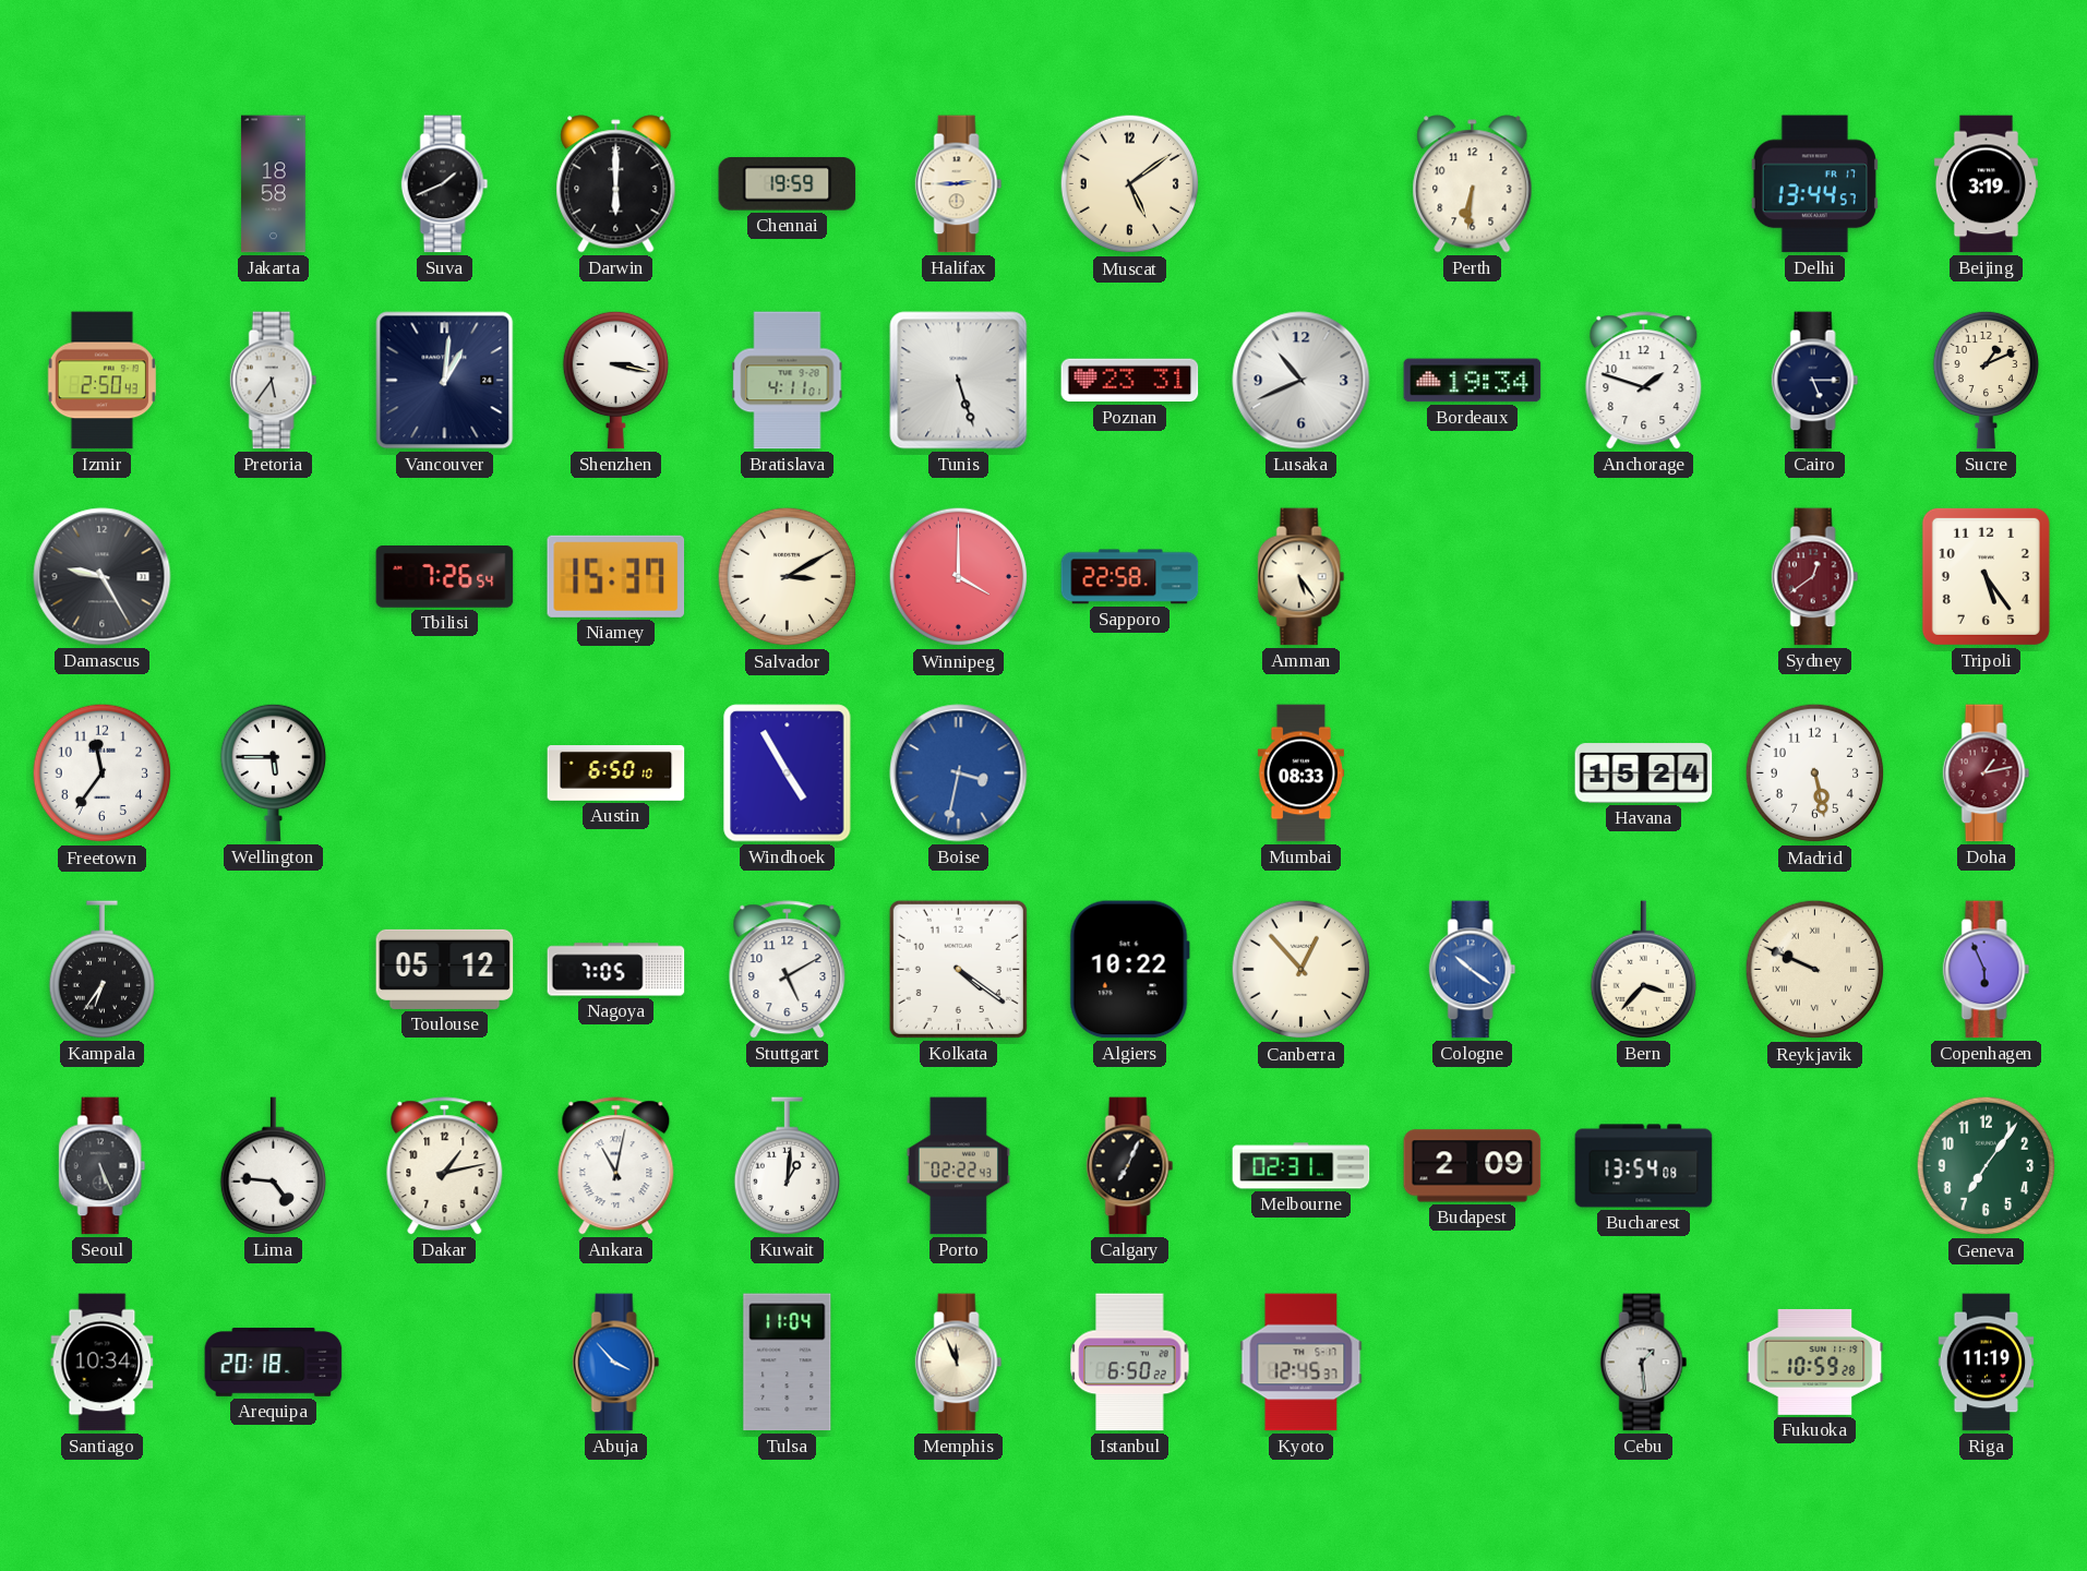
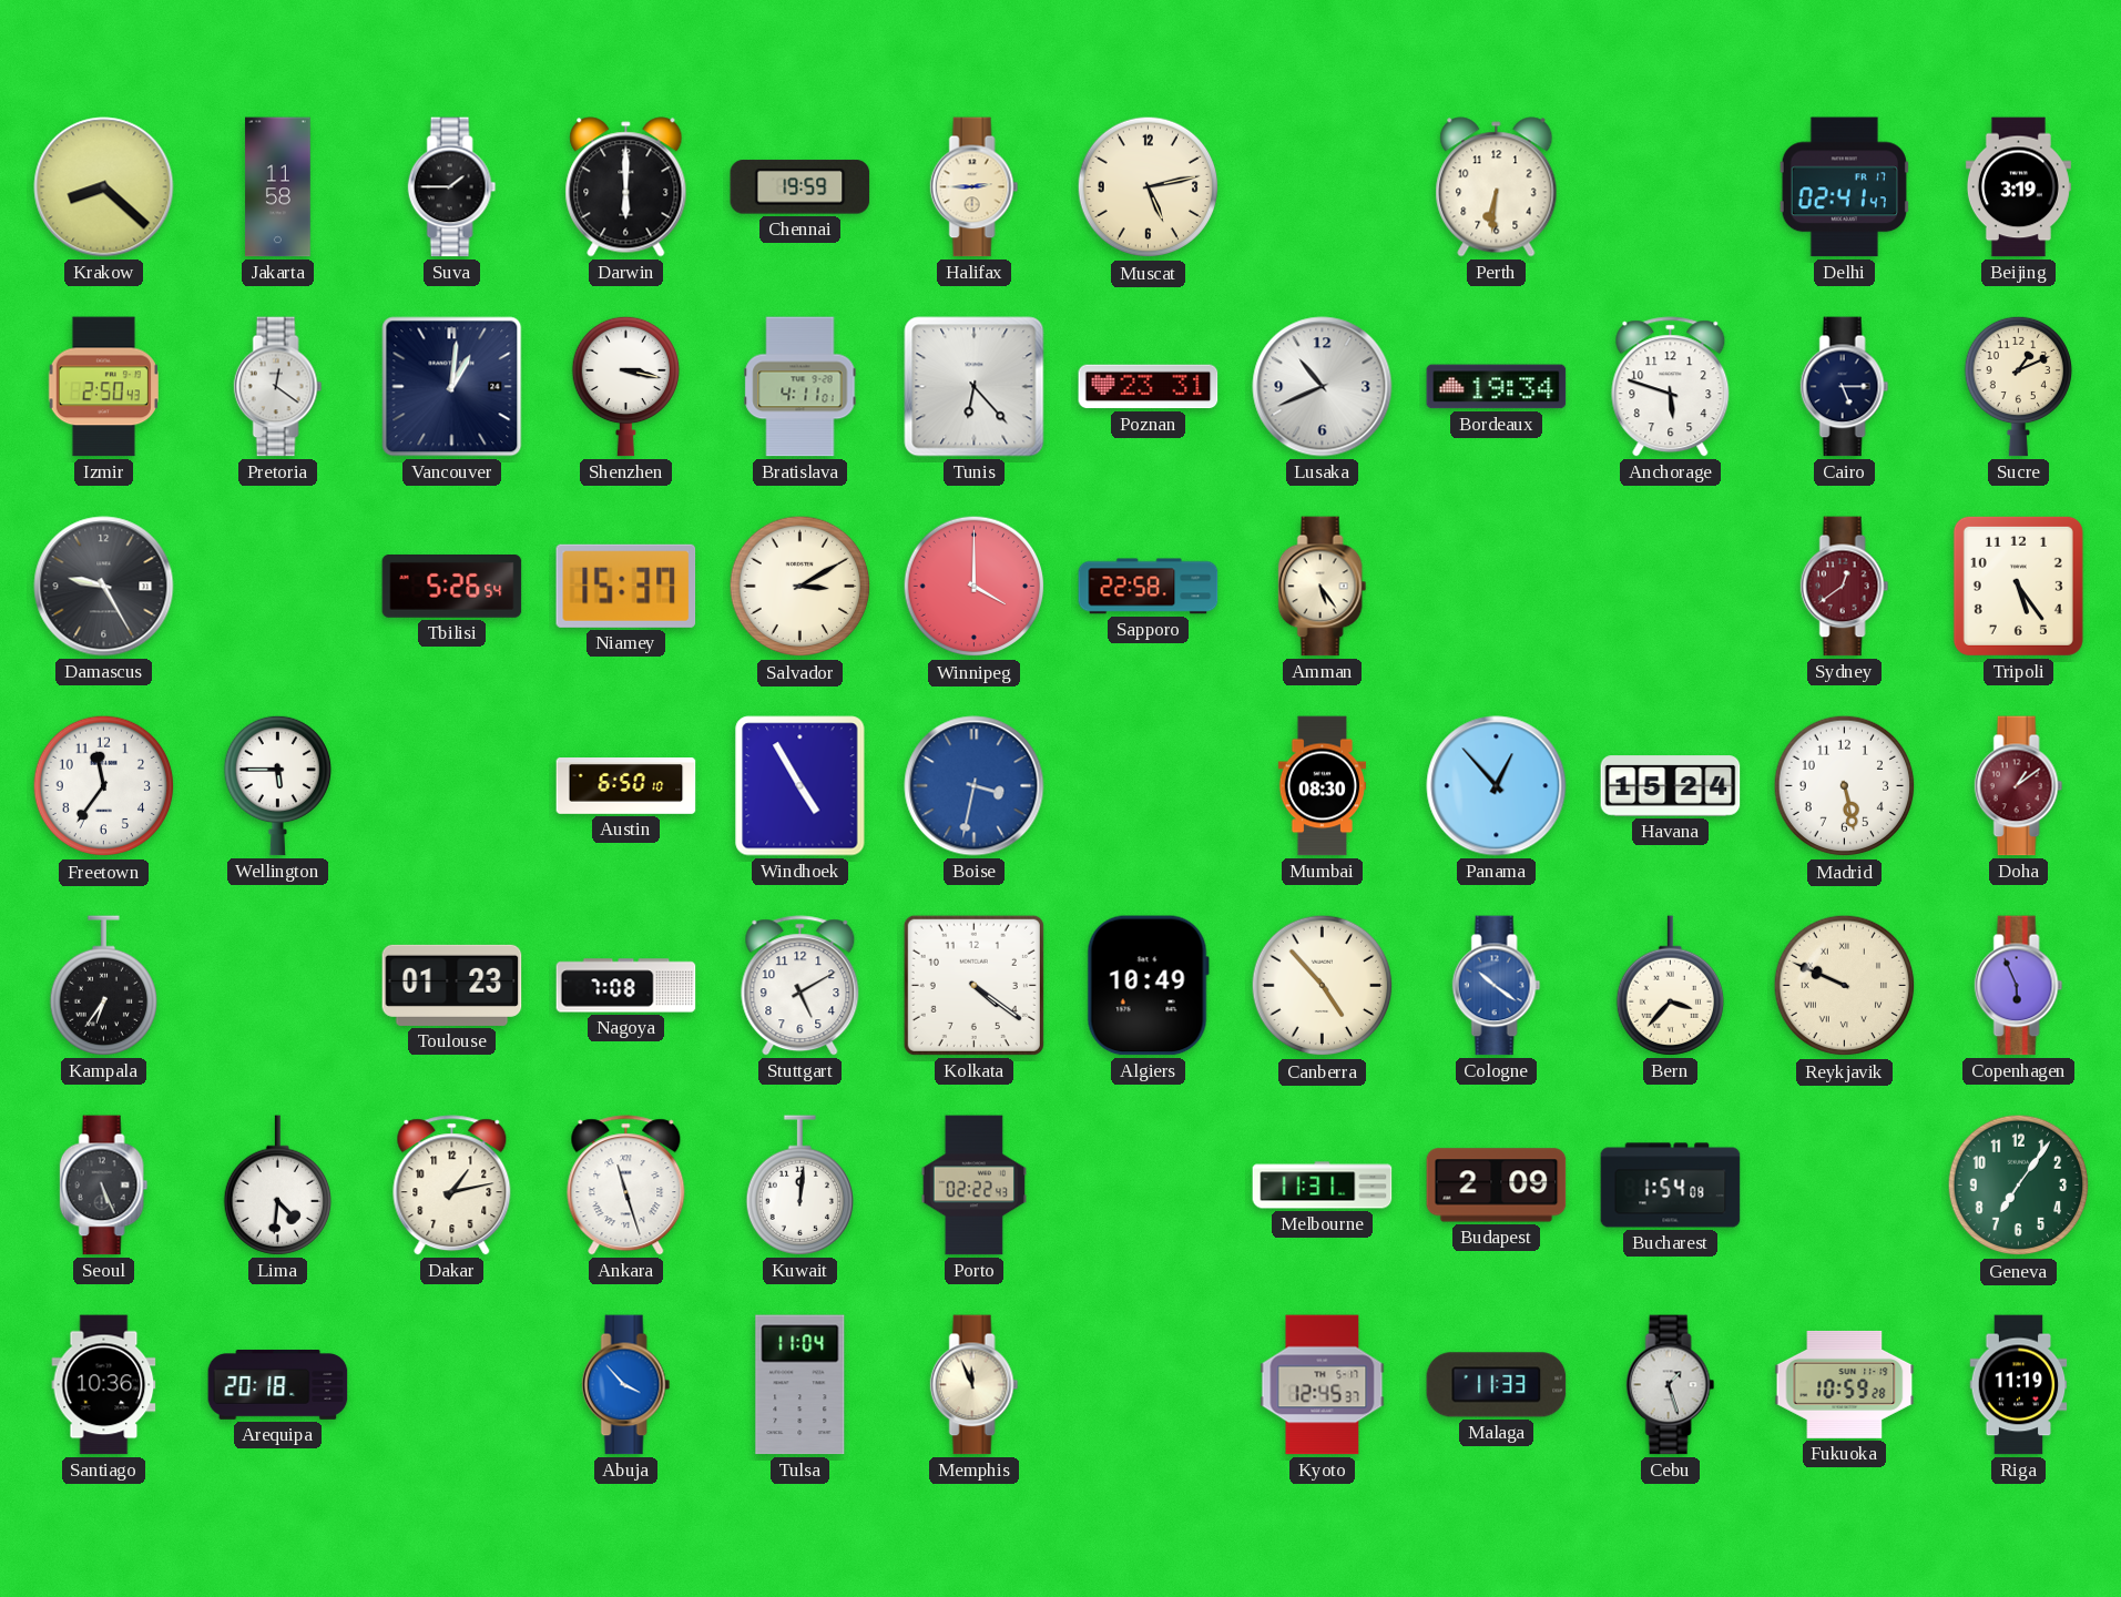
Krakow: none -> 8:22
Jakarta: 18:58 -> 11:58
Suva: 1:41 -> 1:45
Muscat: 5:09 -> 5:13
Delhi: 13:44 -> 02:41
Pretoria: 5:36 -> 12:21
Tunis: 5:27 -> 6:23
Anchorage: 1:48 -> 5:48
Tbilisi: 7:26 -> 5:26
Mumbai: 08:33 -> 08:30
Panama: none -> 12:53
Doha: 1:13 -> 1:09
Toulouse: 05:12 -> 01:23
Nagoya: 7:05 -> 7:08
Algiers: 10:22 -> 10:49
Canberra: 12:53 -> 4:53
Lima: 4:46 -> 4:31
Ankara: 11:02 -> 11:27
Kuwait: 1:01 -> 12:01
Calgary: 7:04 -> none
Melbourne: 02:31 -> 11:31
Bucharest: 13:54 -> 1:54
Santiago: 10:34 -> 10:36
Istanbul: 6:50 -> none
Malaga: none -> 11:33
Cebu: 1:29 -> 1:27
